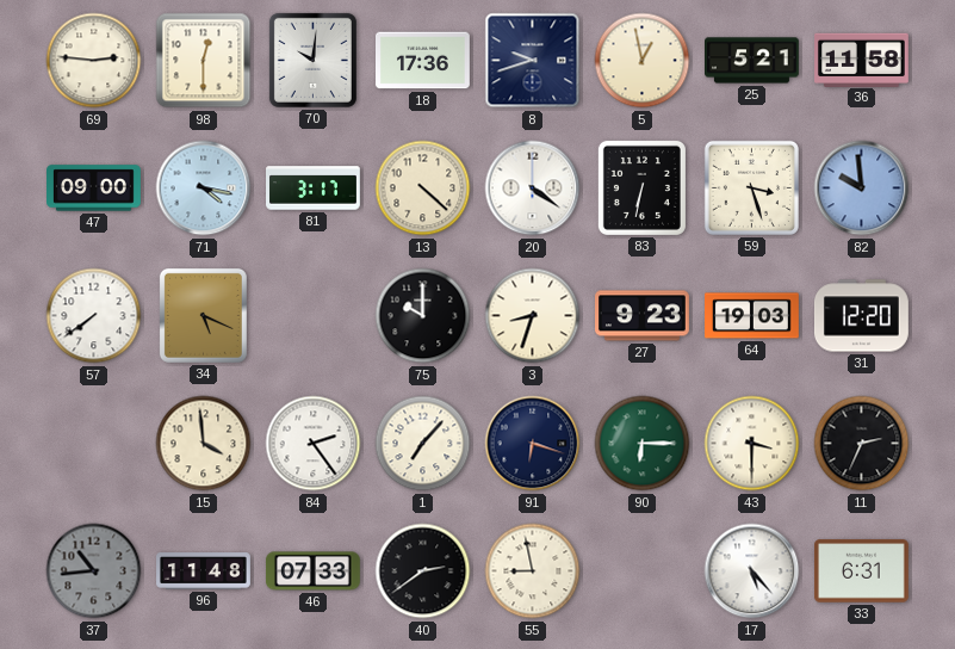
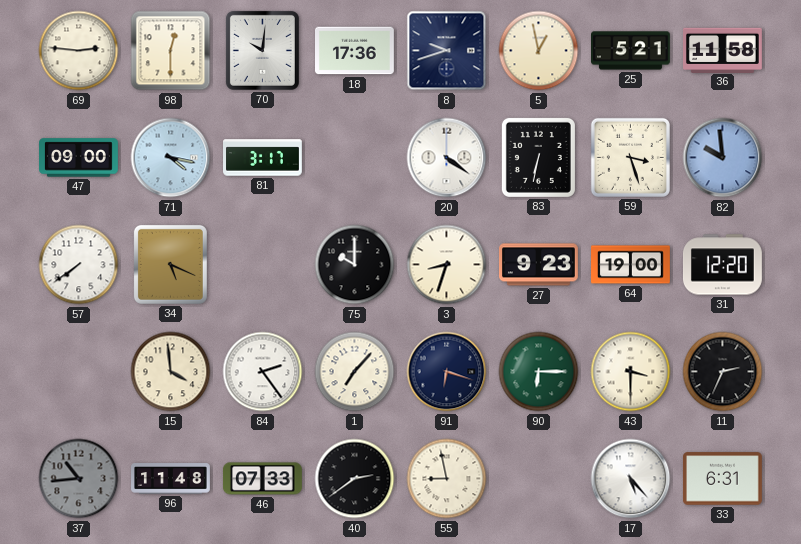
13: 4:22 -> none
64: 19:03 -> 19:00
